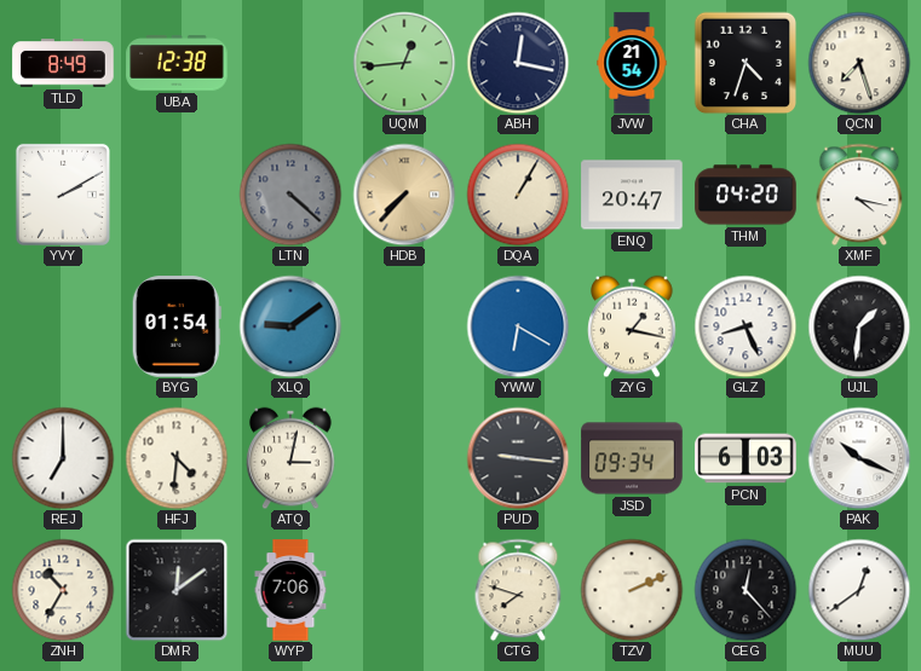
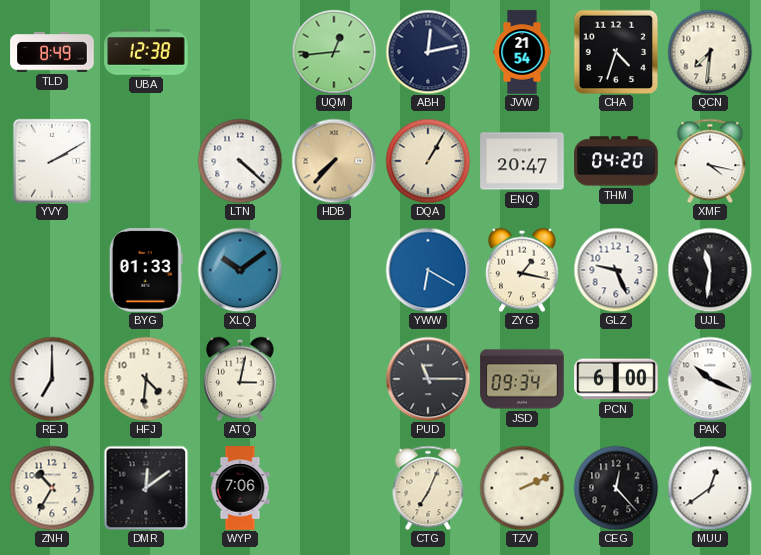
ABH: 12:17 -> 12:13
QCN: 7:27 -> 7:31
LTN dial: grey -> white
BYG: 01:54 -> 01:33
XLQ: 9:09 -> 10:09
GLZ: 8:26 -> 9:26
UJL: 1:31 -> 11:31
PUD: 9:16 -> 11:15
PCN: 6:03 -> 6:00
CTG: 7:48 -> 7:04
